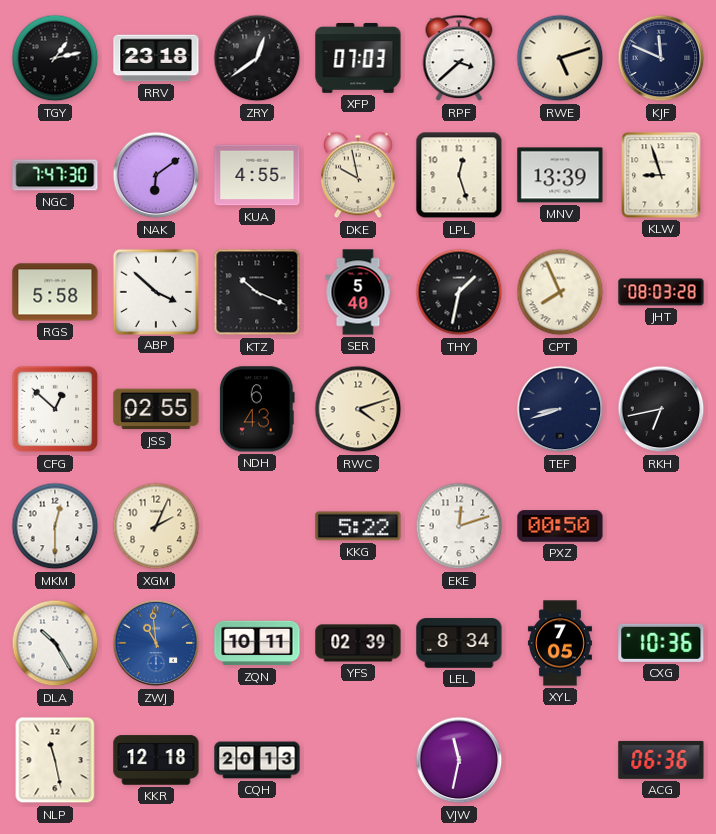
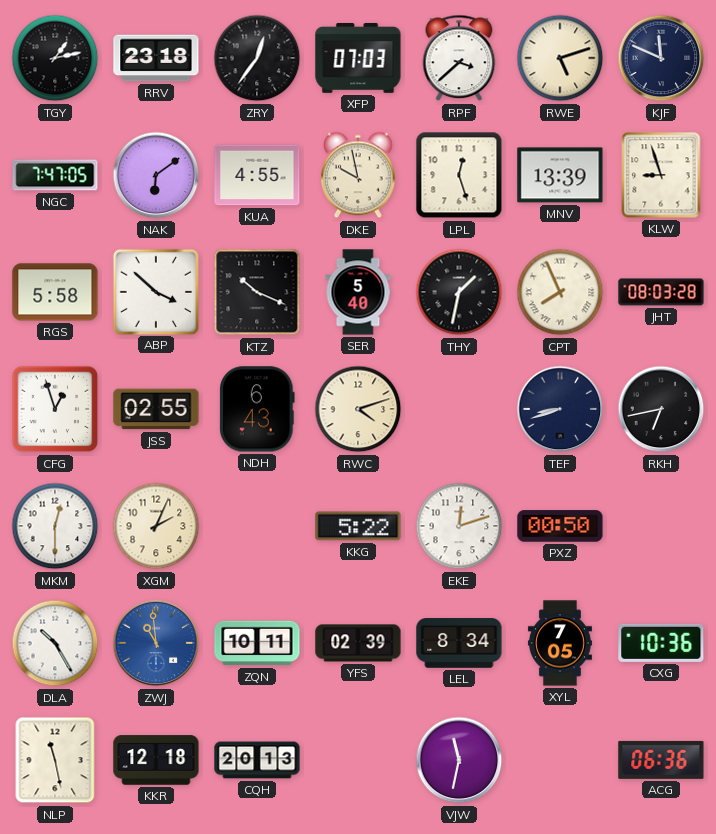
ZRY: 12:39 -> 12:36
NGC: 7:47:30 -> 7:47:05
CFG: 12:52 -> 12:57
